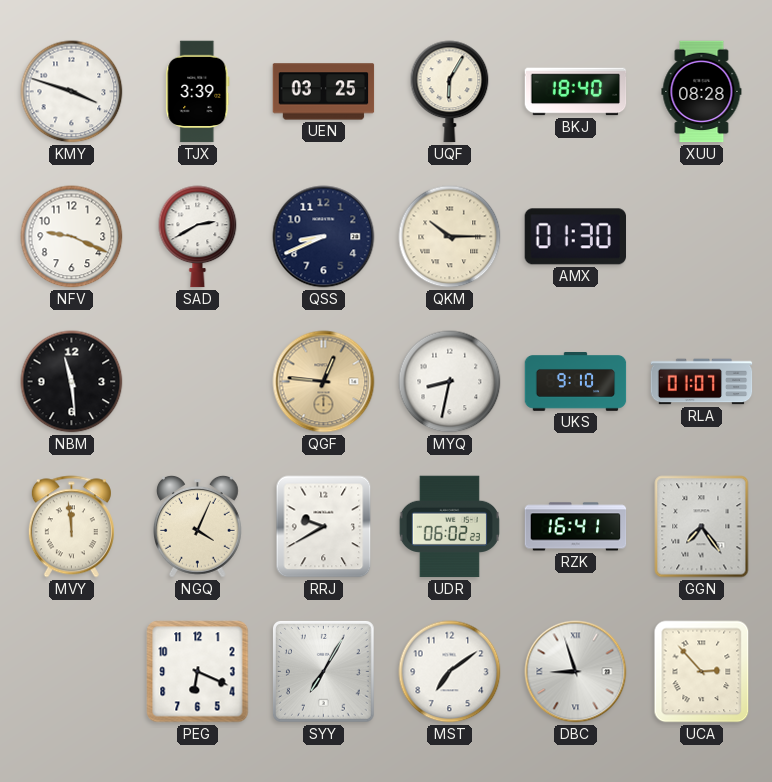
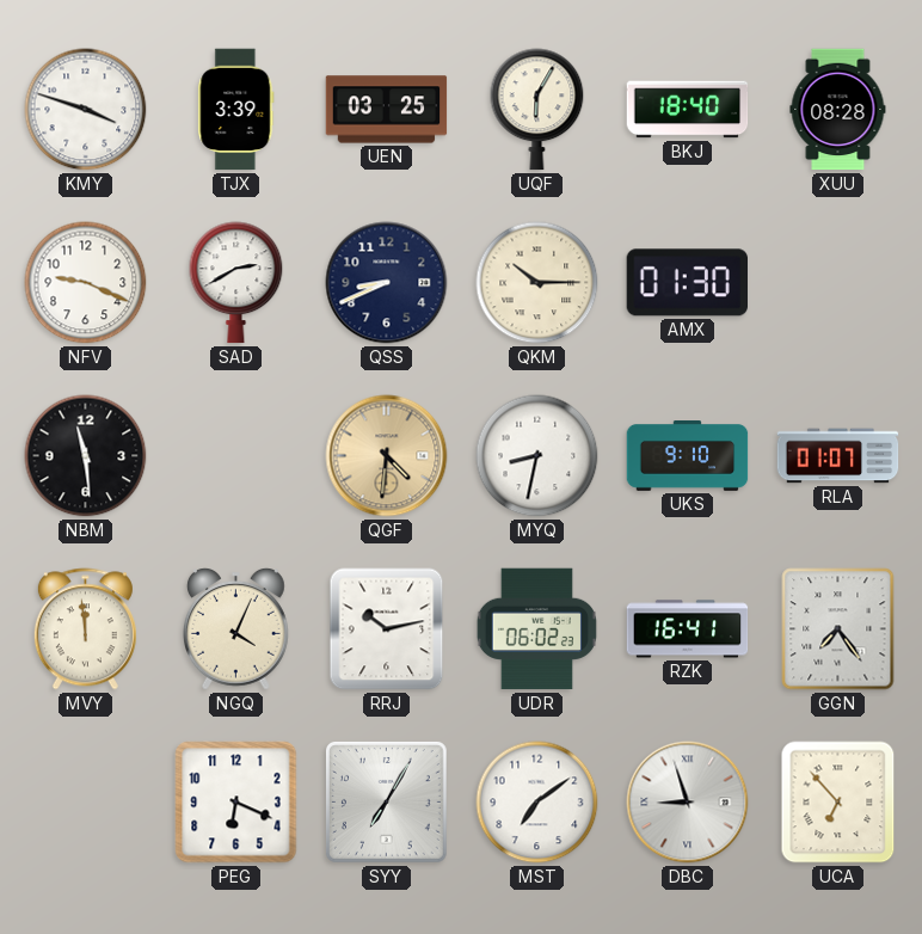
QGF: 12:46 -> 4:31
RRJ: 9:40 -> 10:13
UCA: 2:53 -> 6:53
